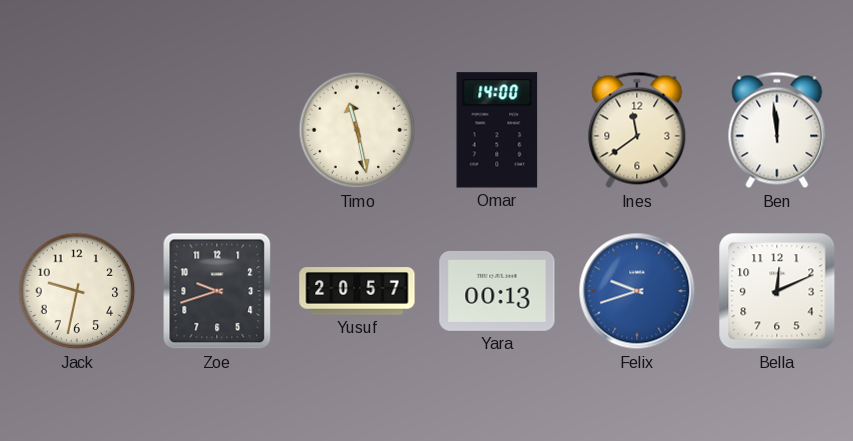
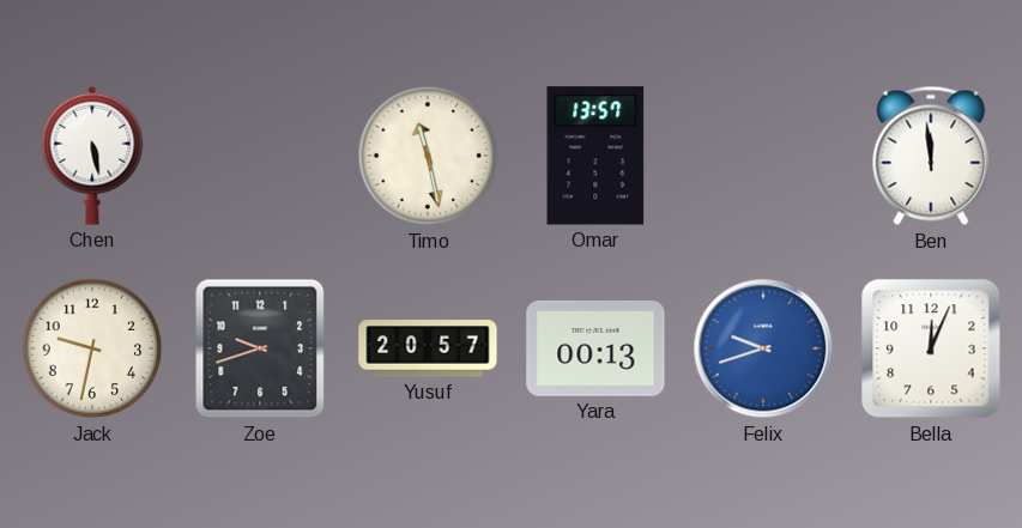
Chen: none -> 5:28
Omar: 14:00 -> 13:57
Ines: 11:39 -> none
Bella: 12:11 -> 12:04
